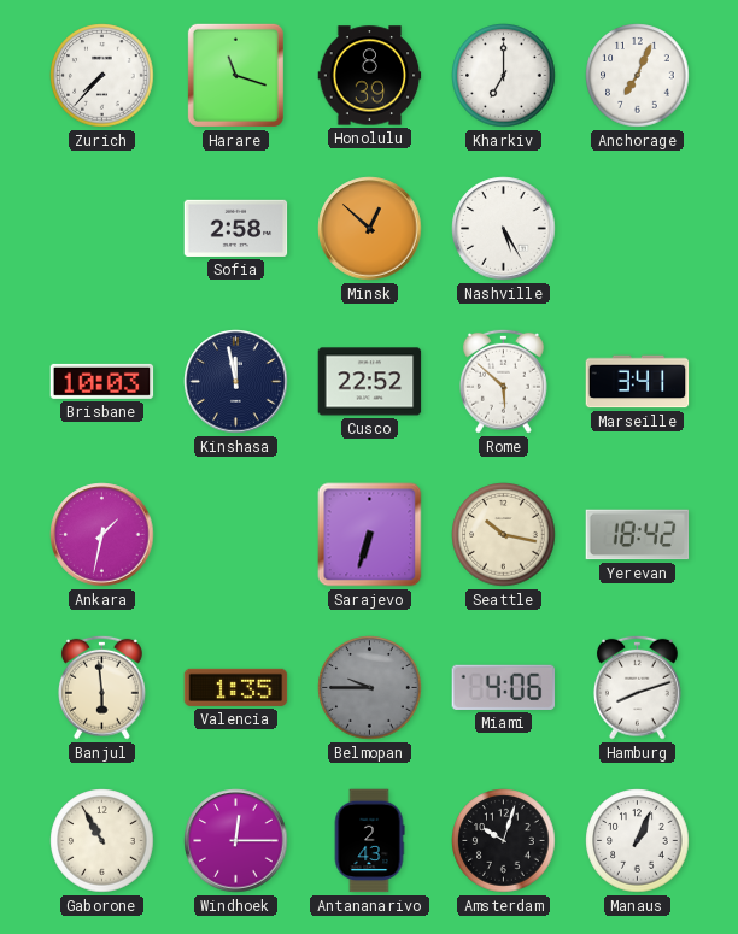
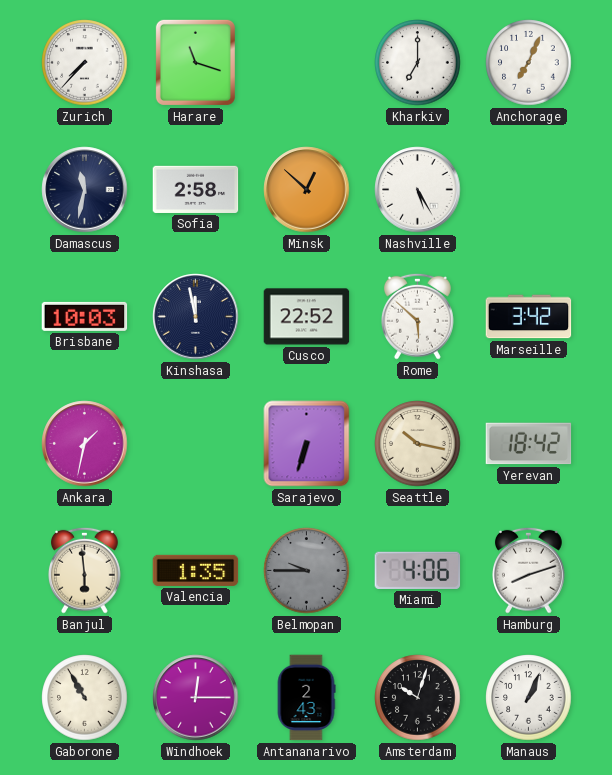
Honolulu: 8:39 -> none
Damascus: none -> 11:32
Marseille: 3:41 -> 3:42
